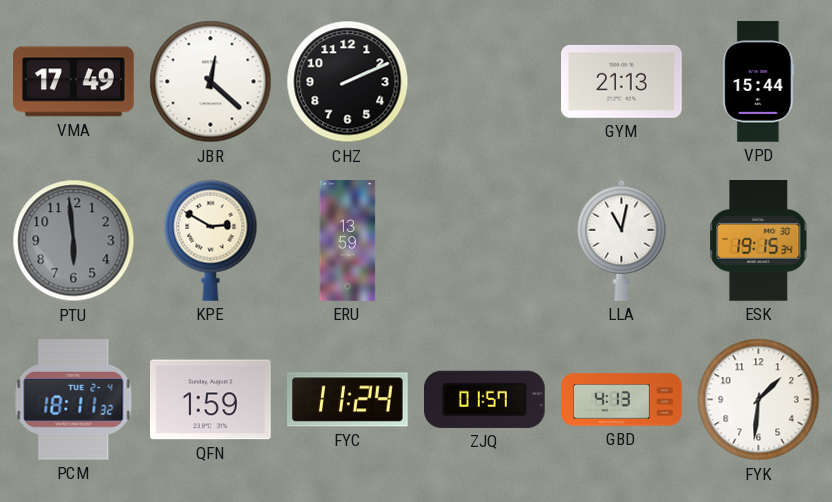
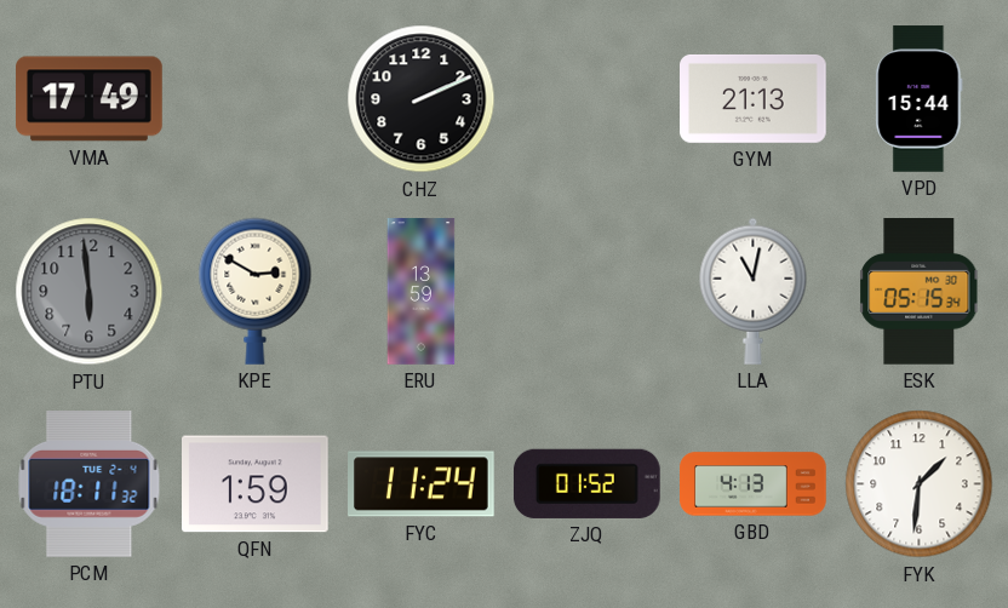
JBR: 12:22 -> none
ESK: 19:15 -> 05:15
ZJQ: 01:57 -> 01:52
